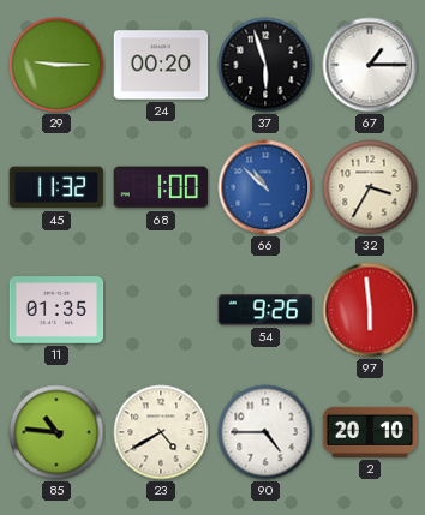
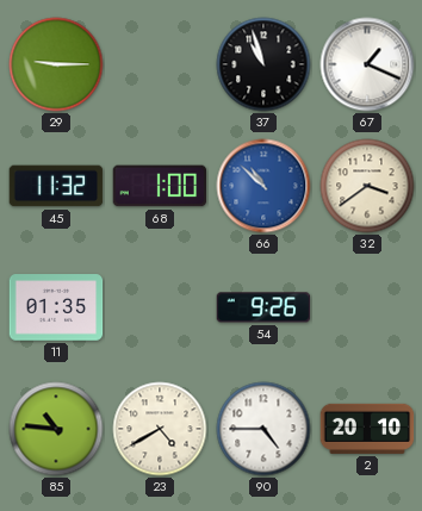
24: 00:20 -> none
37: 5:57 -> 10:57
67: 1:15 -> 1:19
32: 3:35 -> 3:39
97: 5:59 -> none
